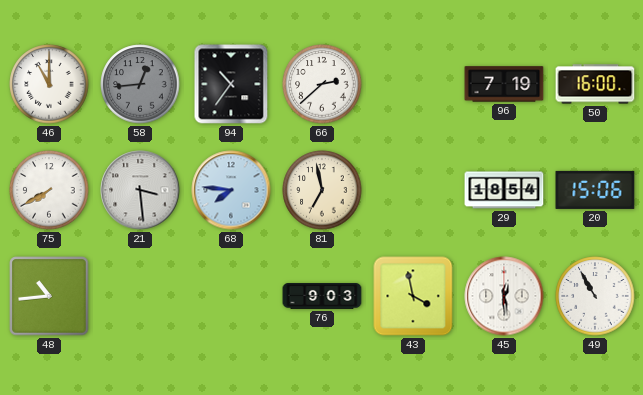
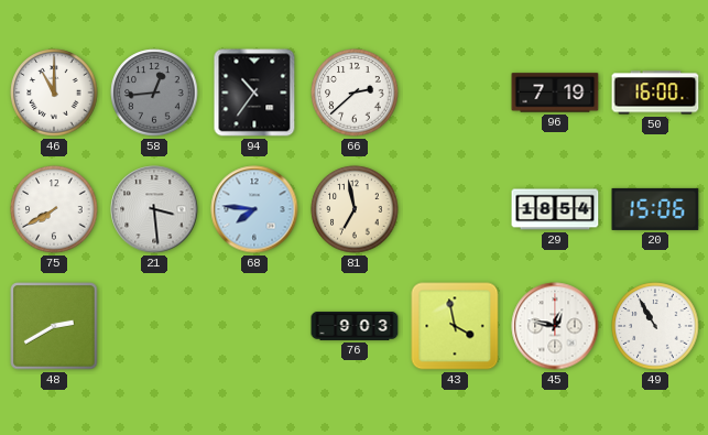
48: 10:44 -> 2:40
45: 12:29 -> 12:47
